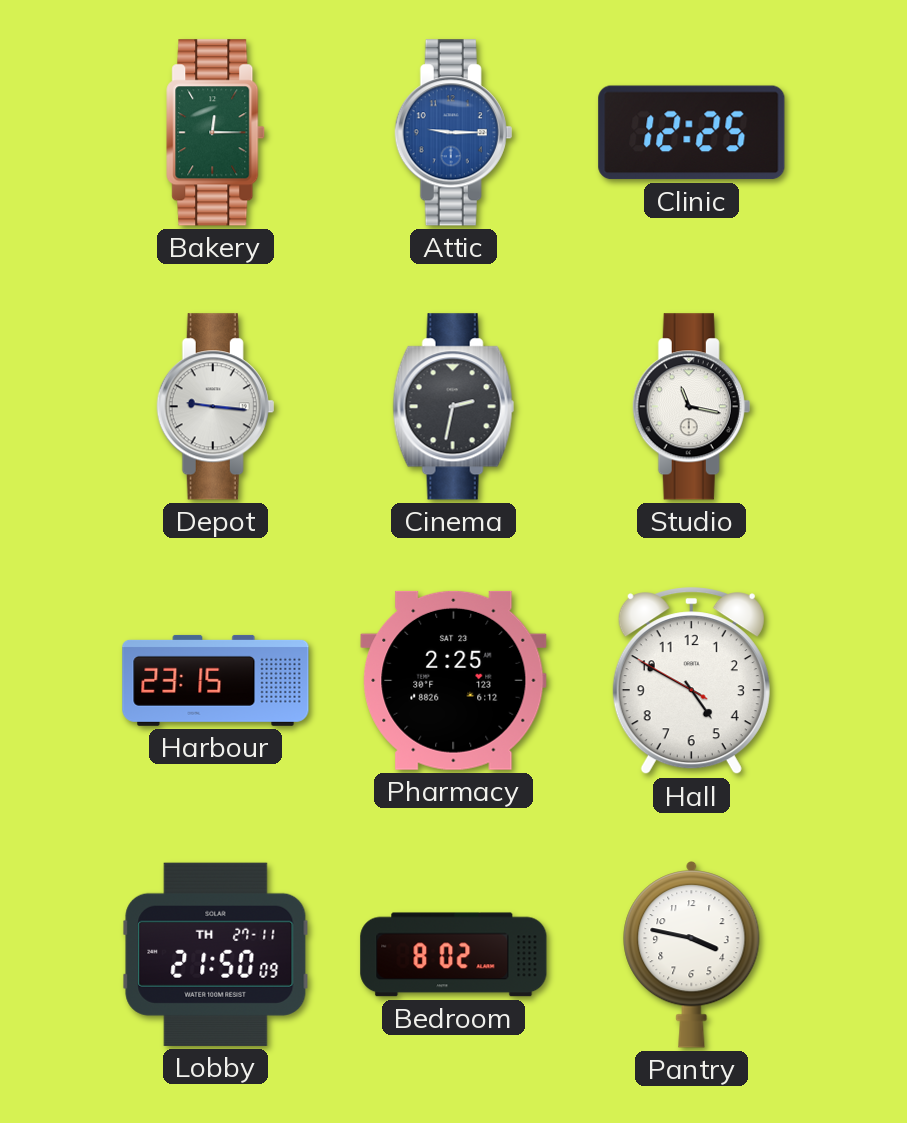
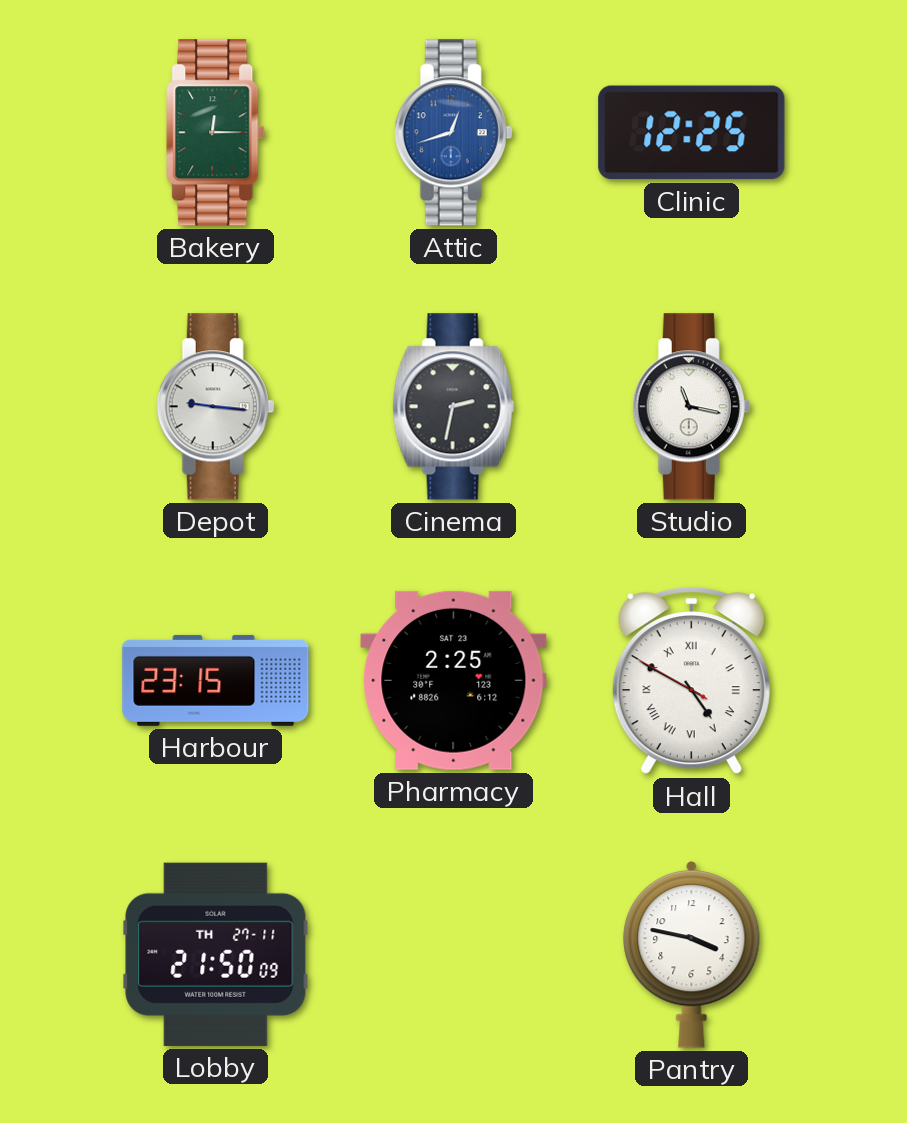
Attic: 9:15 -> 12:42
Hall numerals: Arabic -> Roman
Bedroom: 8:02 -> none
